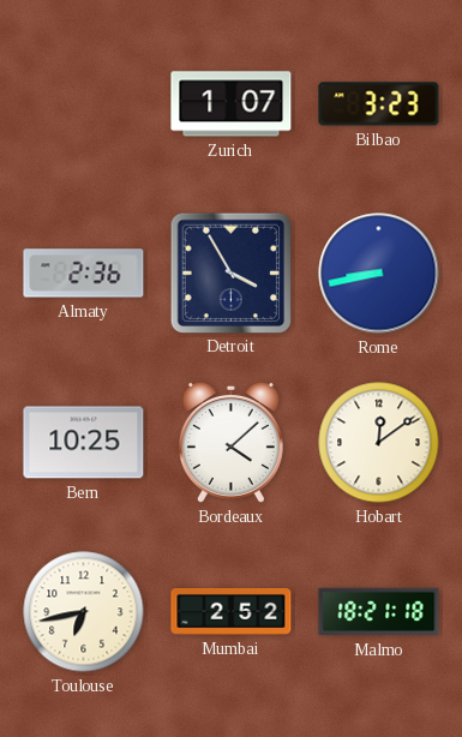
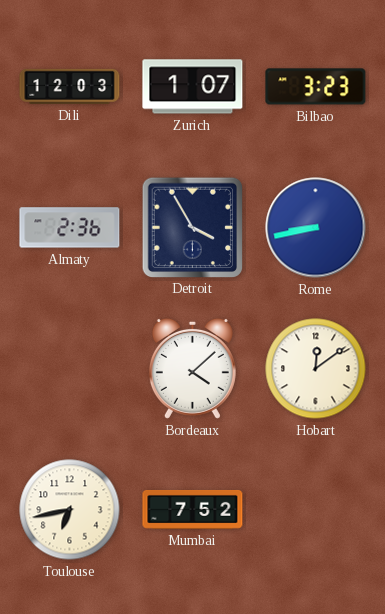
Dili: none -> 12:03
Bern: 10:25 -> none
Mumbai: 2:52 -> 7:52
Malmo: 18:21 -> none
